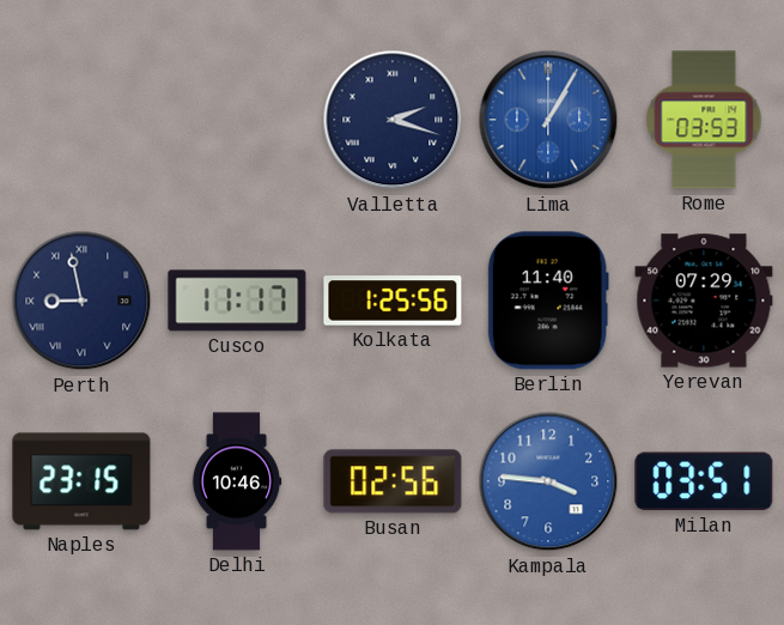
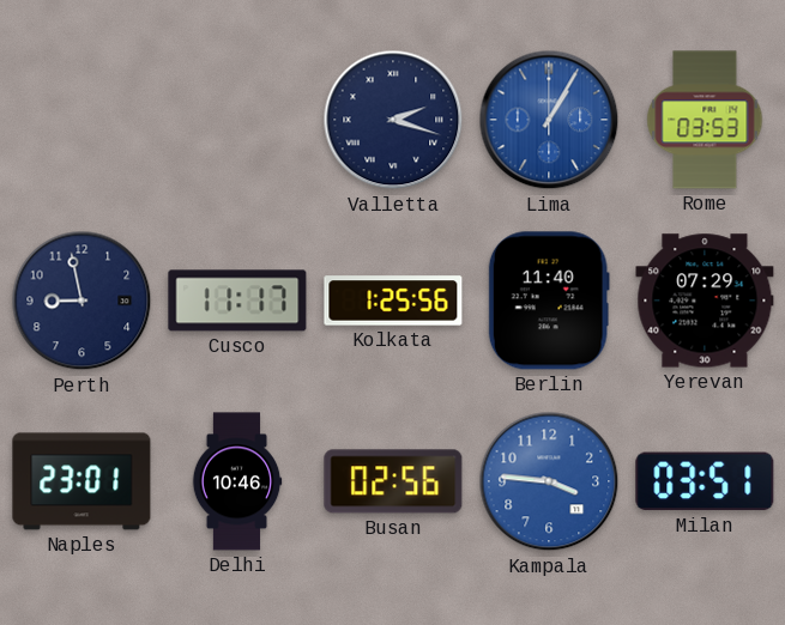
Perth numerals: Roman -> Arabic
Naples: 23:15 -> 23:01
